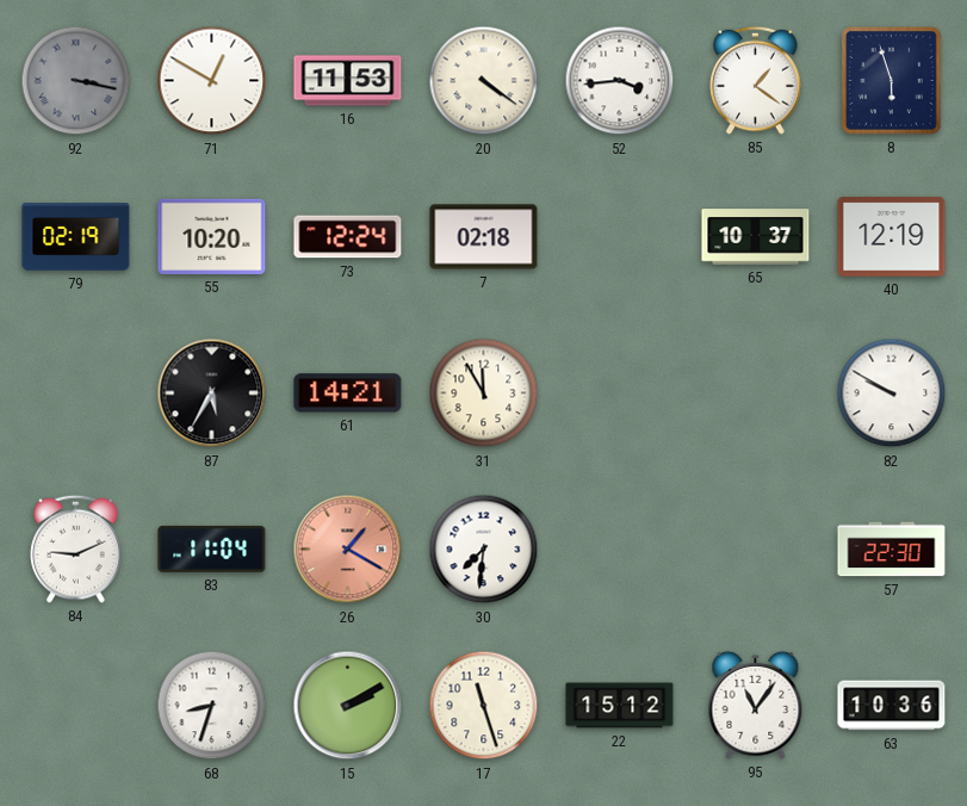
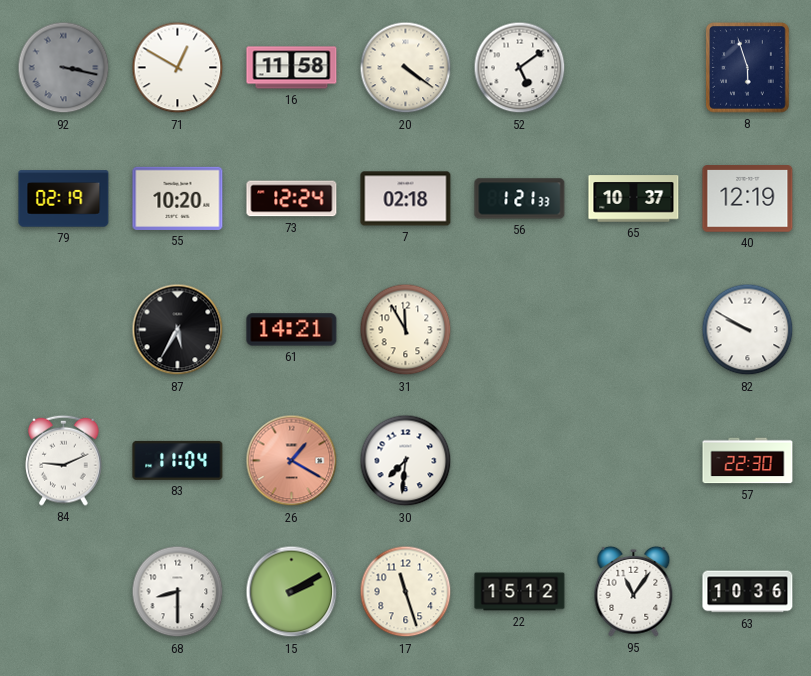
16: 11:53 -> 11:58
52: 3:44 -> 5:09
85: 1:21 -> none
56: none -> 1:21
68: 8:33 -> 8:30
